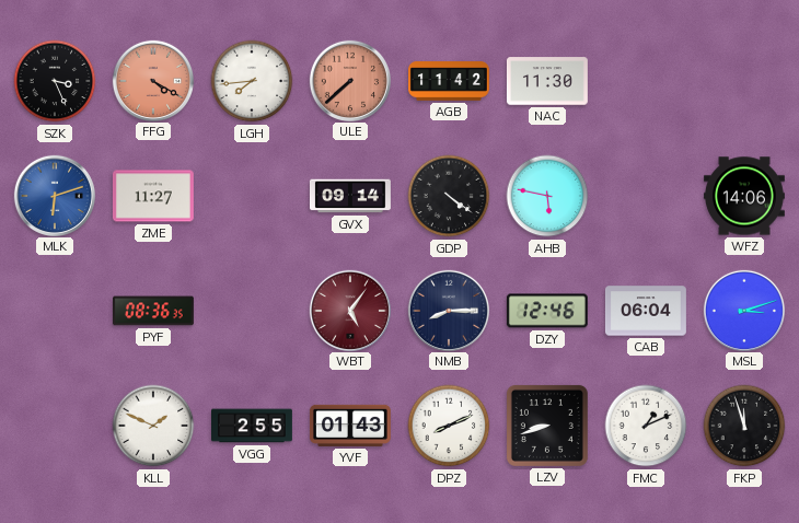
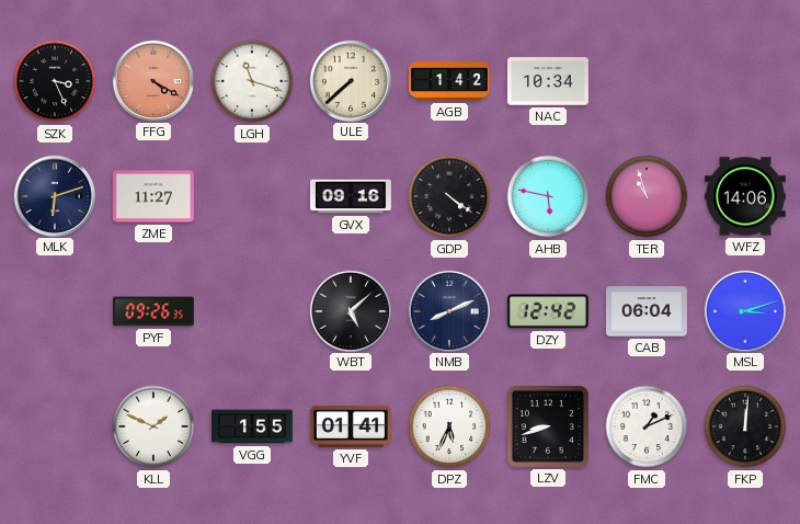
LGH: 7:44 -> 11:18
ULE dial: salmon -> cream
AGB: 11:42 -> 1:42
NAC: 11:30 -> 10:34
MLK dial: blue -> navy
GVX: 09:14 -> 09:16
TER: none -> 10:57
PYF: 08:36 -> 09:26
WBT: 5:06 -> 5:08
WBT dial: burgundy -> black
NMB: 8:15 -> 8:11
DZY: 12:46 -> 12:42
VGG: 2:55 -> 1:55
YVF: 01:43 -> 01:41
DPZ: 8:11 -> 5:34
FKP: 11:57 -> 12:01
